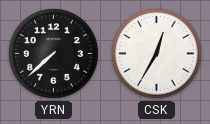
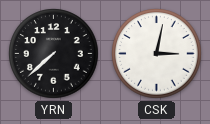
CSK: 12:35 -> 3:02
